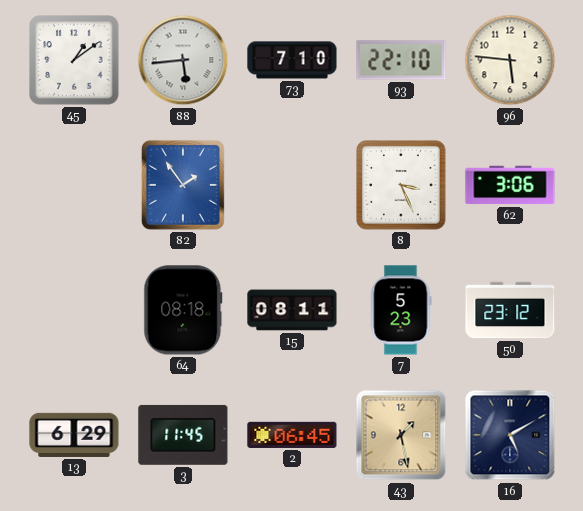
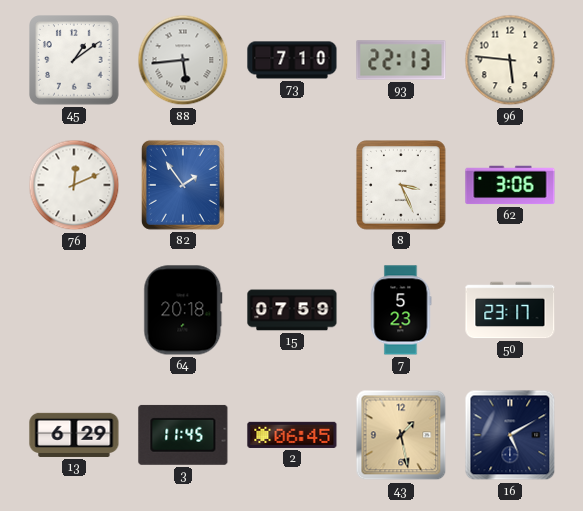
93: 22:10 -> 22:13
76: none -> 12:11
64: 08:18 -> 20:18
15: 08:11 -> 07:59
50: 23:12 -> 23:17
